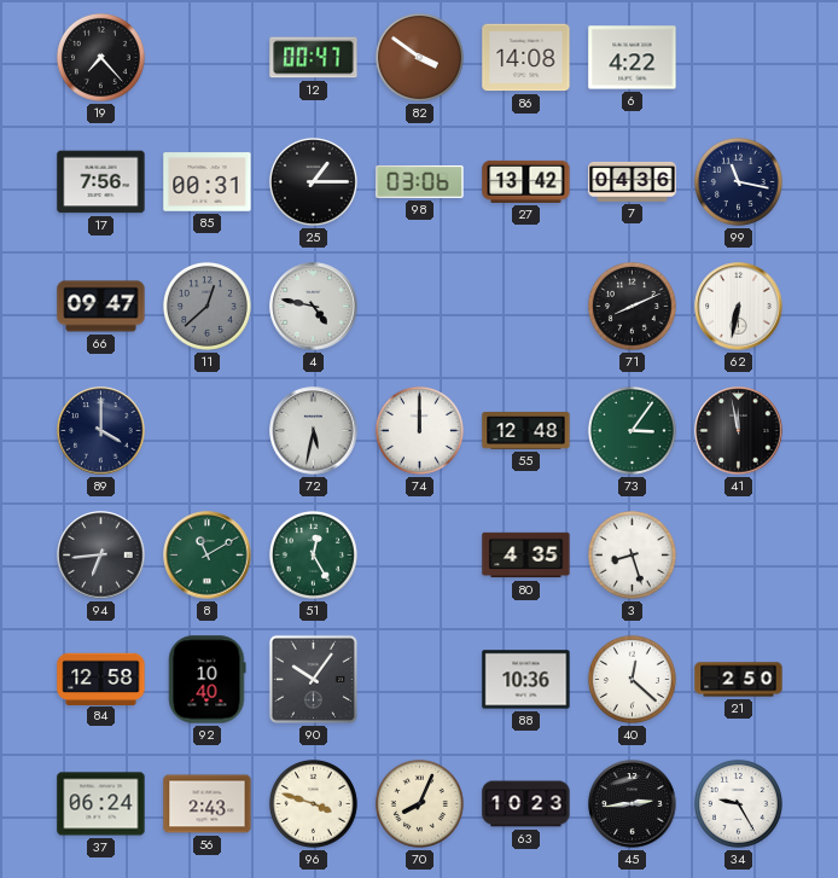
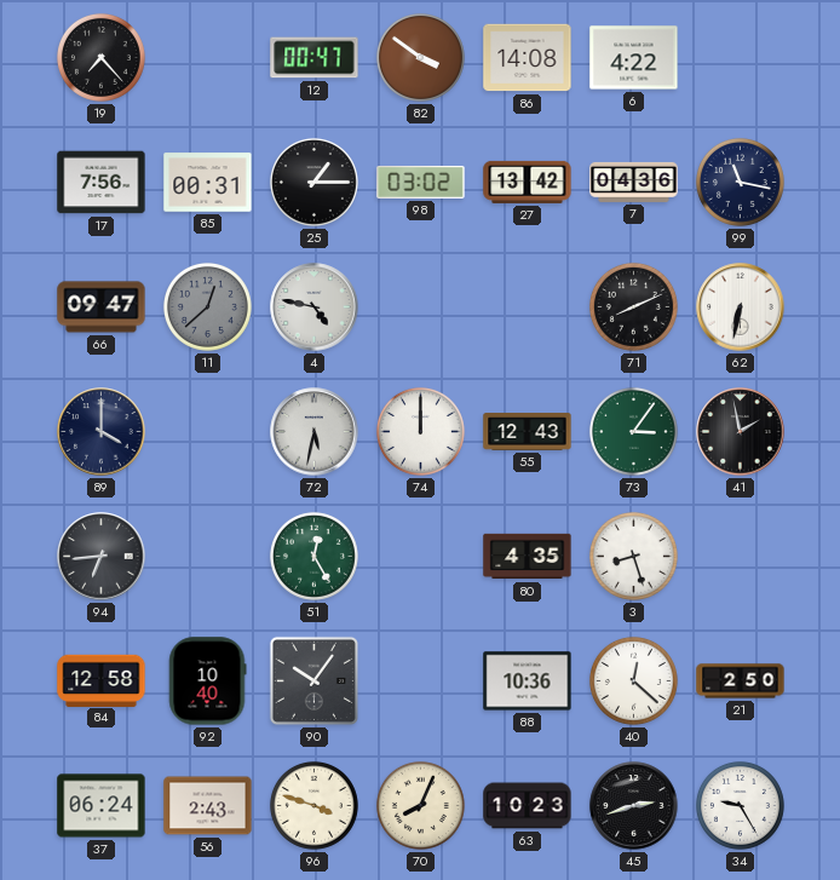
98: 03:06 -> 03:02
55: 12:48 -> 12:43
41: 11:58 -> 1:58
8: 11:10 -> none
45: 2:44 -> 2:42
